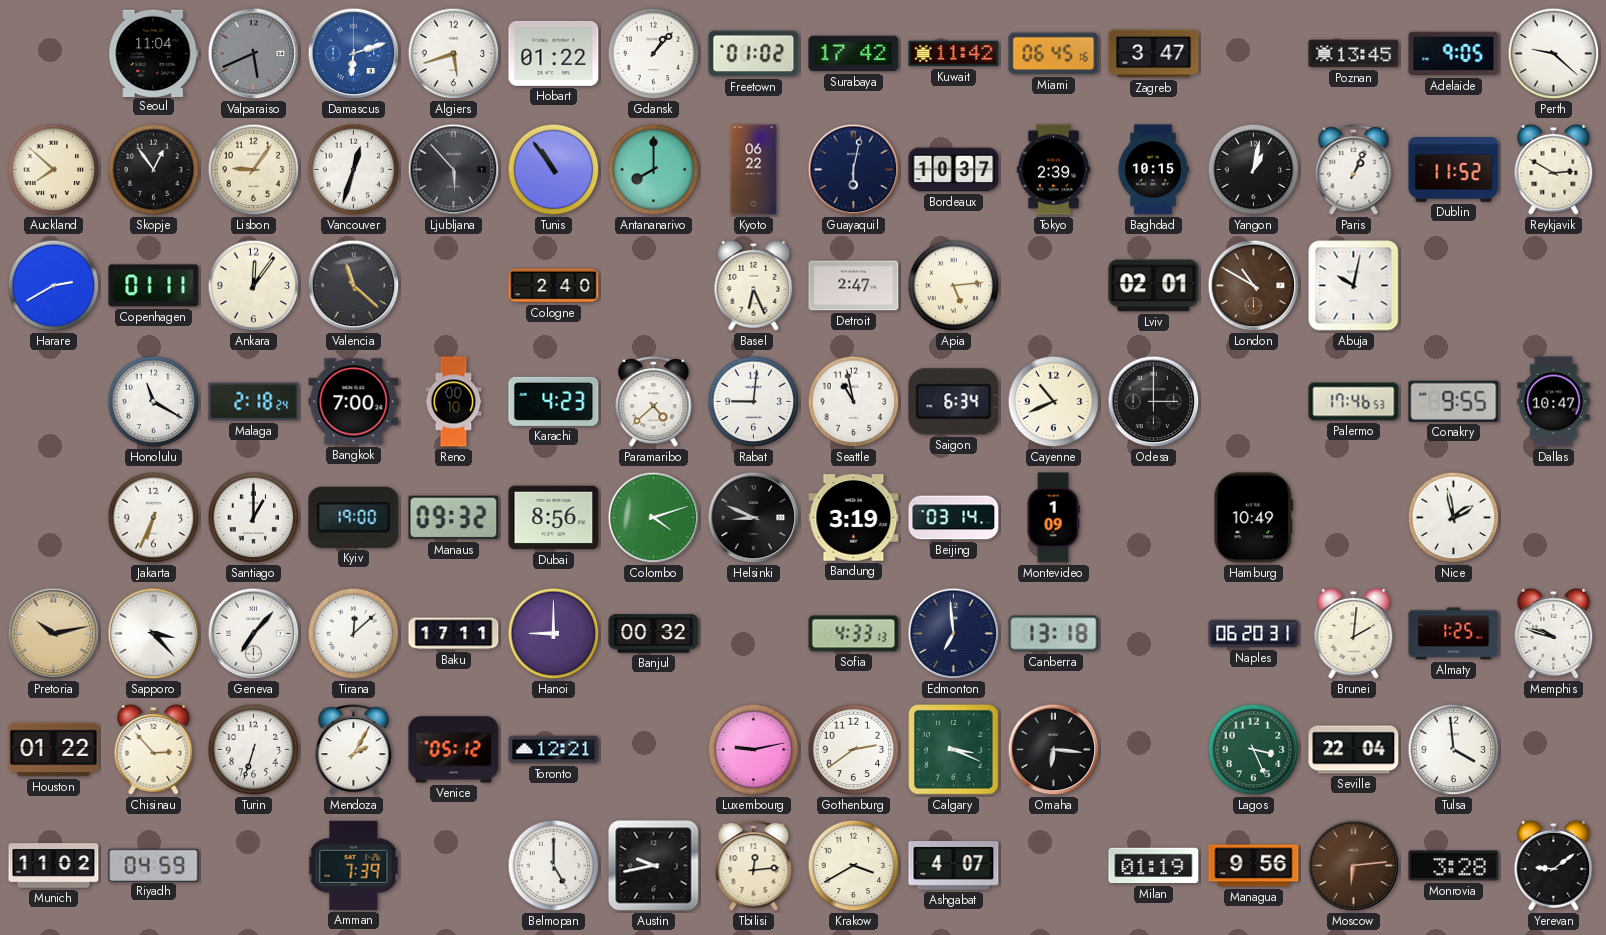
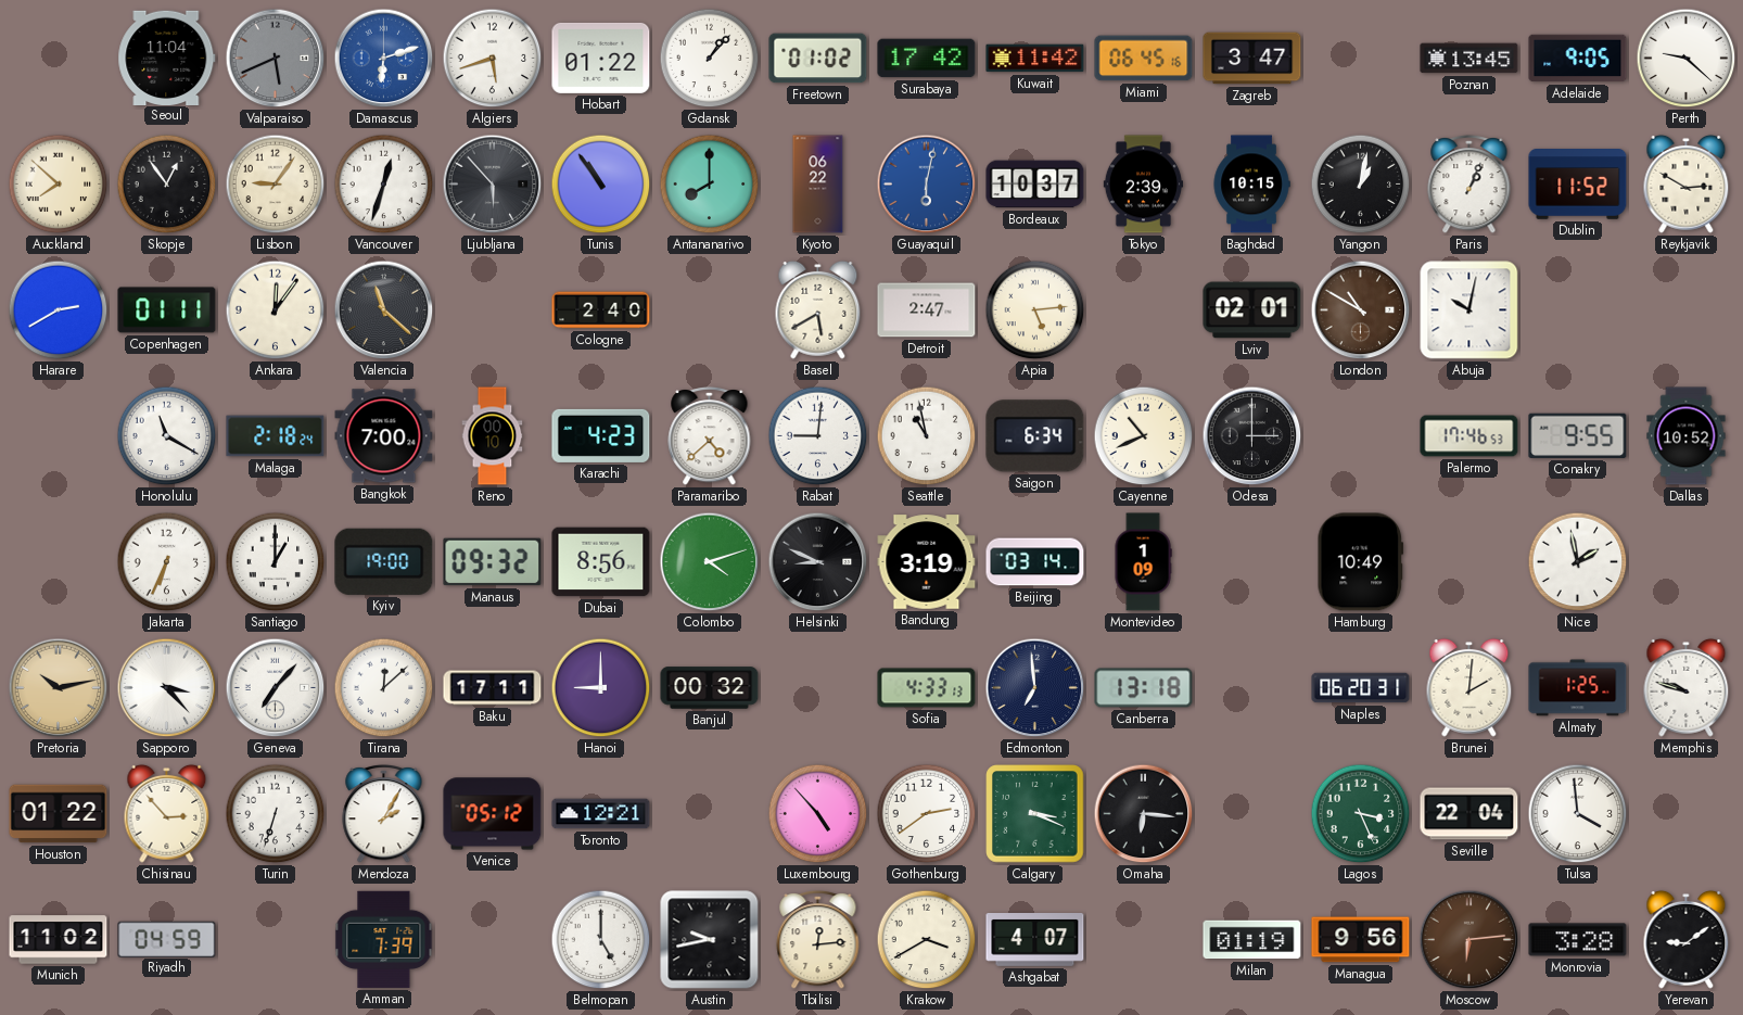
Guayaquil dial: navy -> blue
Basel: 6:26 -> 5:40
Dallas: 10:47 -> 10:52
Luxembourg: 9:13 -> 4:53
